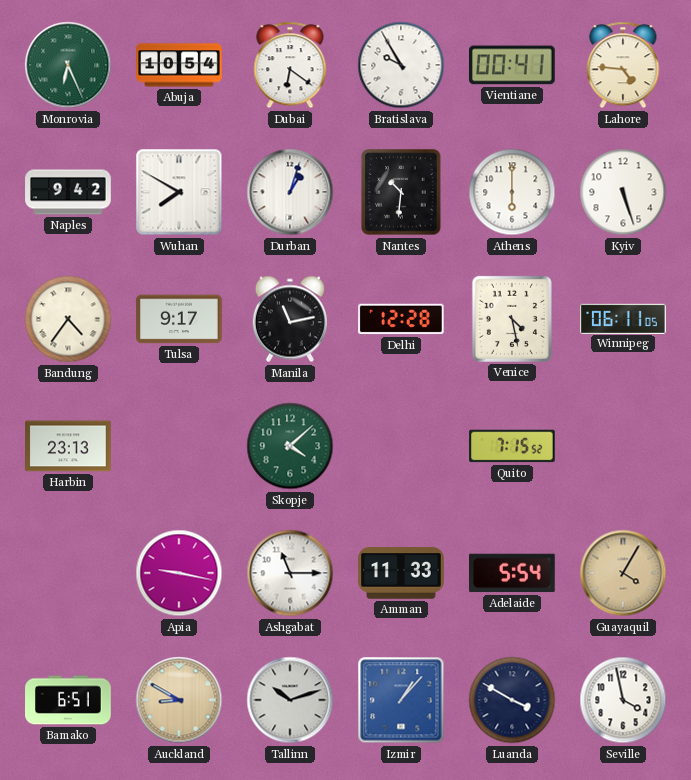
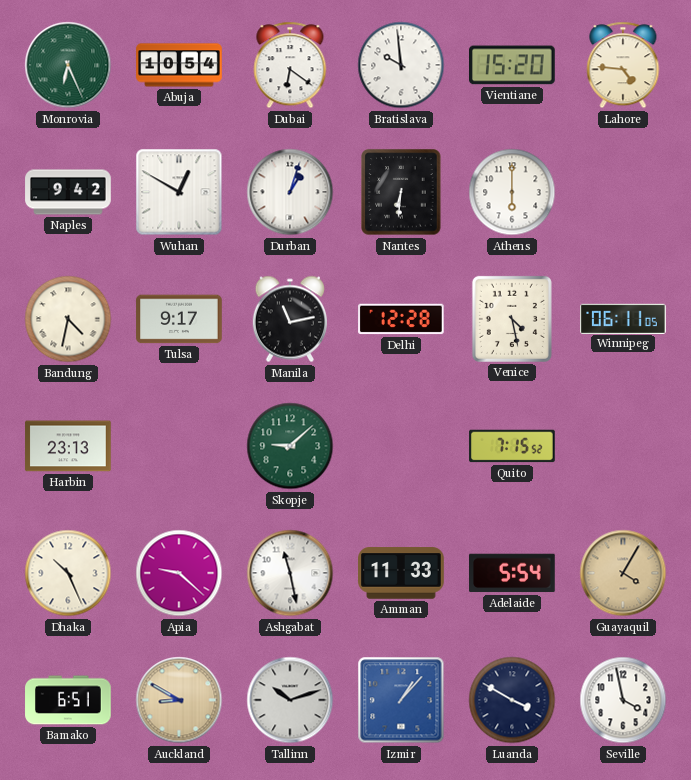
Bratislava: 9:55 -> 9:59
Vientiane: 00:41 -> 15:20
Wuhan: 7:50 -> 12:50
Nantes: 10:31 -> 6:31
Kyiv: 5:27 -> none
Bandung: 4:36 -> 4:32
Skopje: 4:08 -> 9:08
Dhaka: none -> 10:26
Apia: 9:17 -> 9:22
Ashgabat: 11:15 -> 11:28
